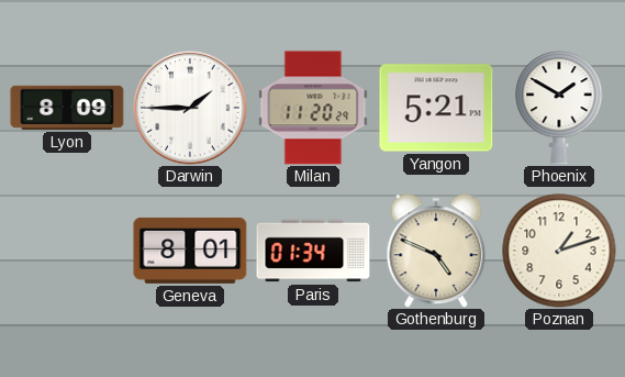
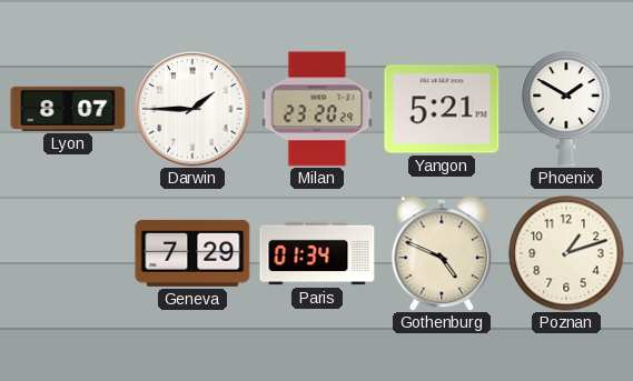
Lyon: 8:09 -> 8:07
Milan: 11:20 -> 23:20
Geneva: 8:01 -> 7:29
